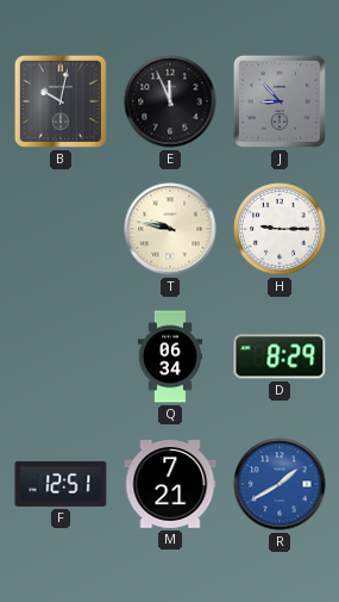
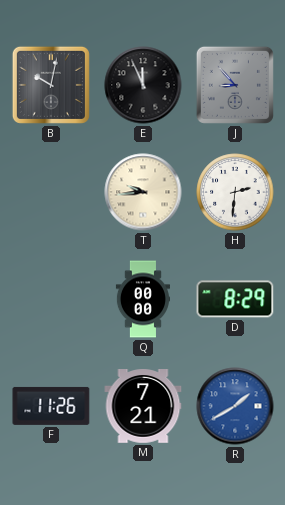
T: 9:47 -> 9:44
H: 9:15 -> 2:31
Q: 06:34 -> 00:00
F: 12:51 -> 11:26
